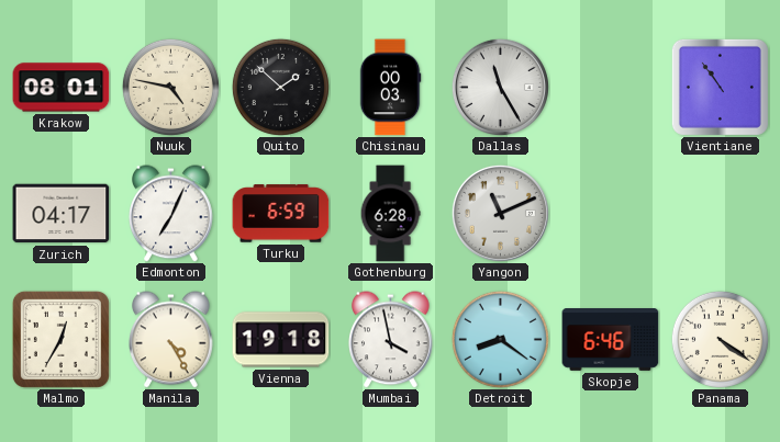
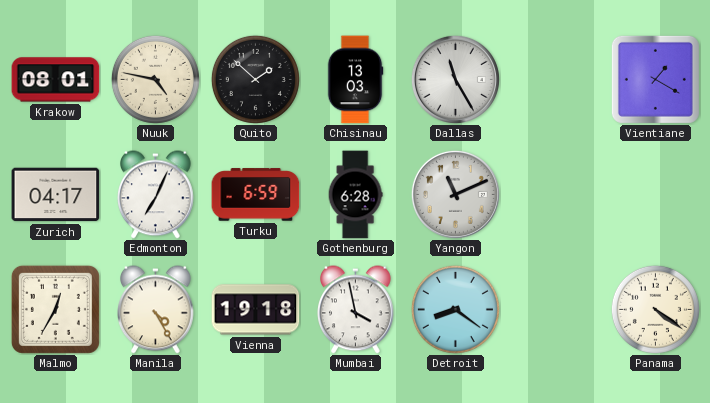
Chisinau: 00:03 -> 13:03
Vientiane: 10:54 -> 1:20
Skopje: 6:46 -> none
